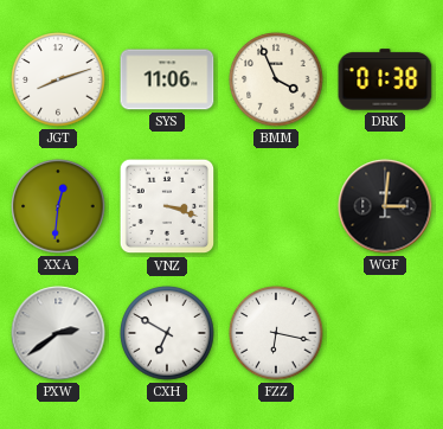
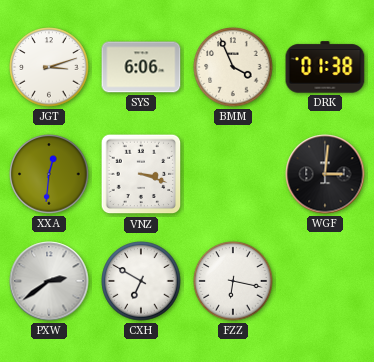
JGT: 8:12 -> 3:12
SYS: 11:06 -> 6:06
